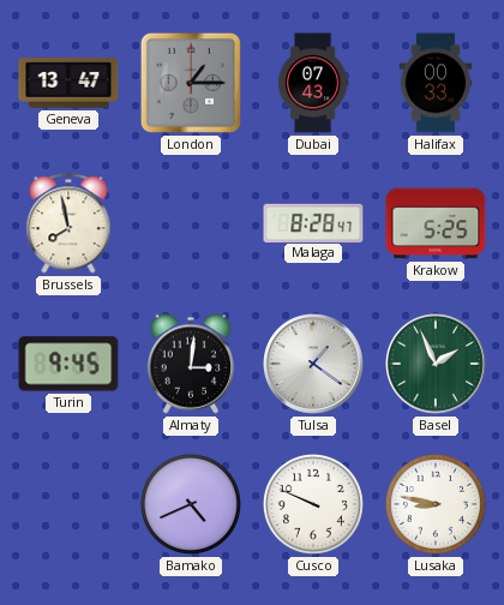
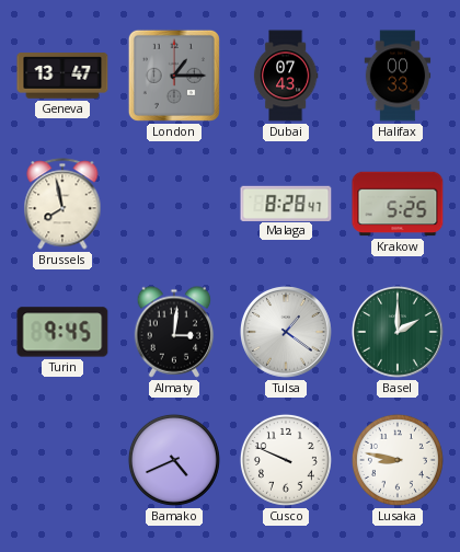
Basel: 1:56 -> 2:00
